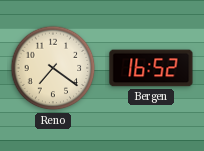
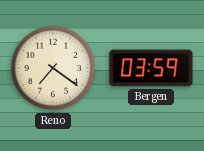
Bergen: 16:52 -> 03:59
